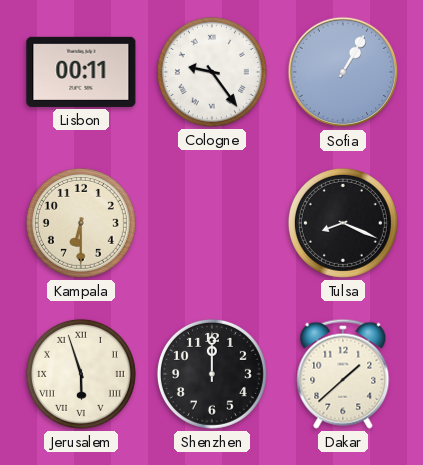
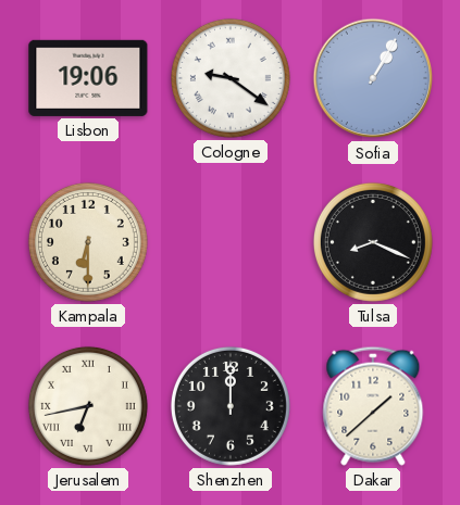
Lisbon: 00:11 -> 19:06
Cologne: 9:24 -> 9:21
Jerusalem: 5:57 -> 6:43
